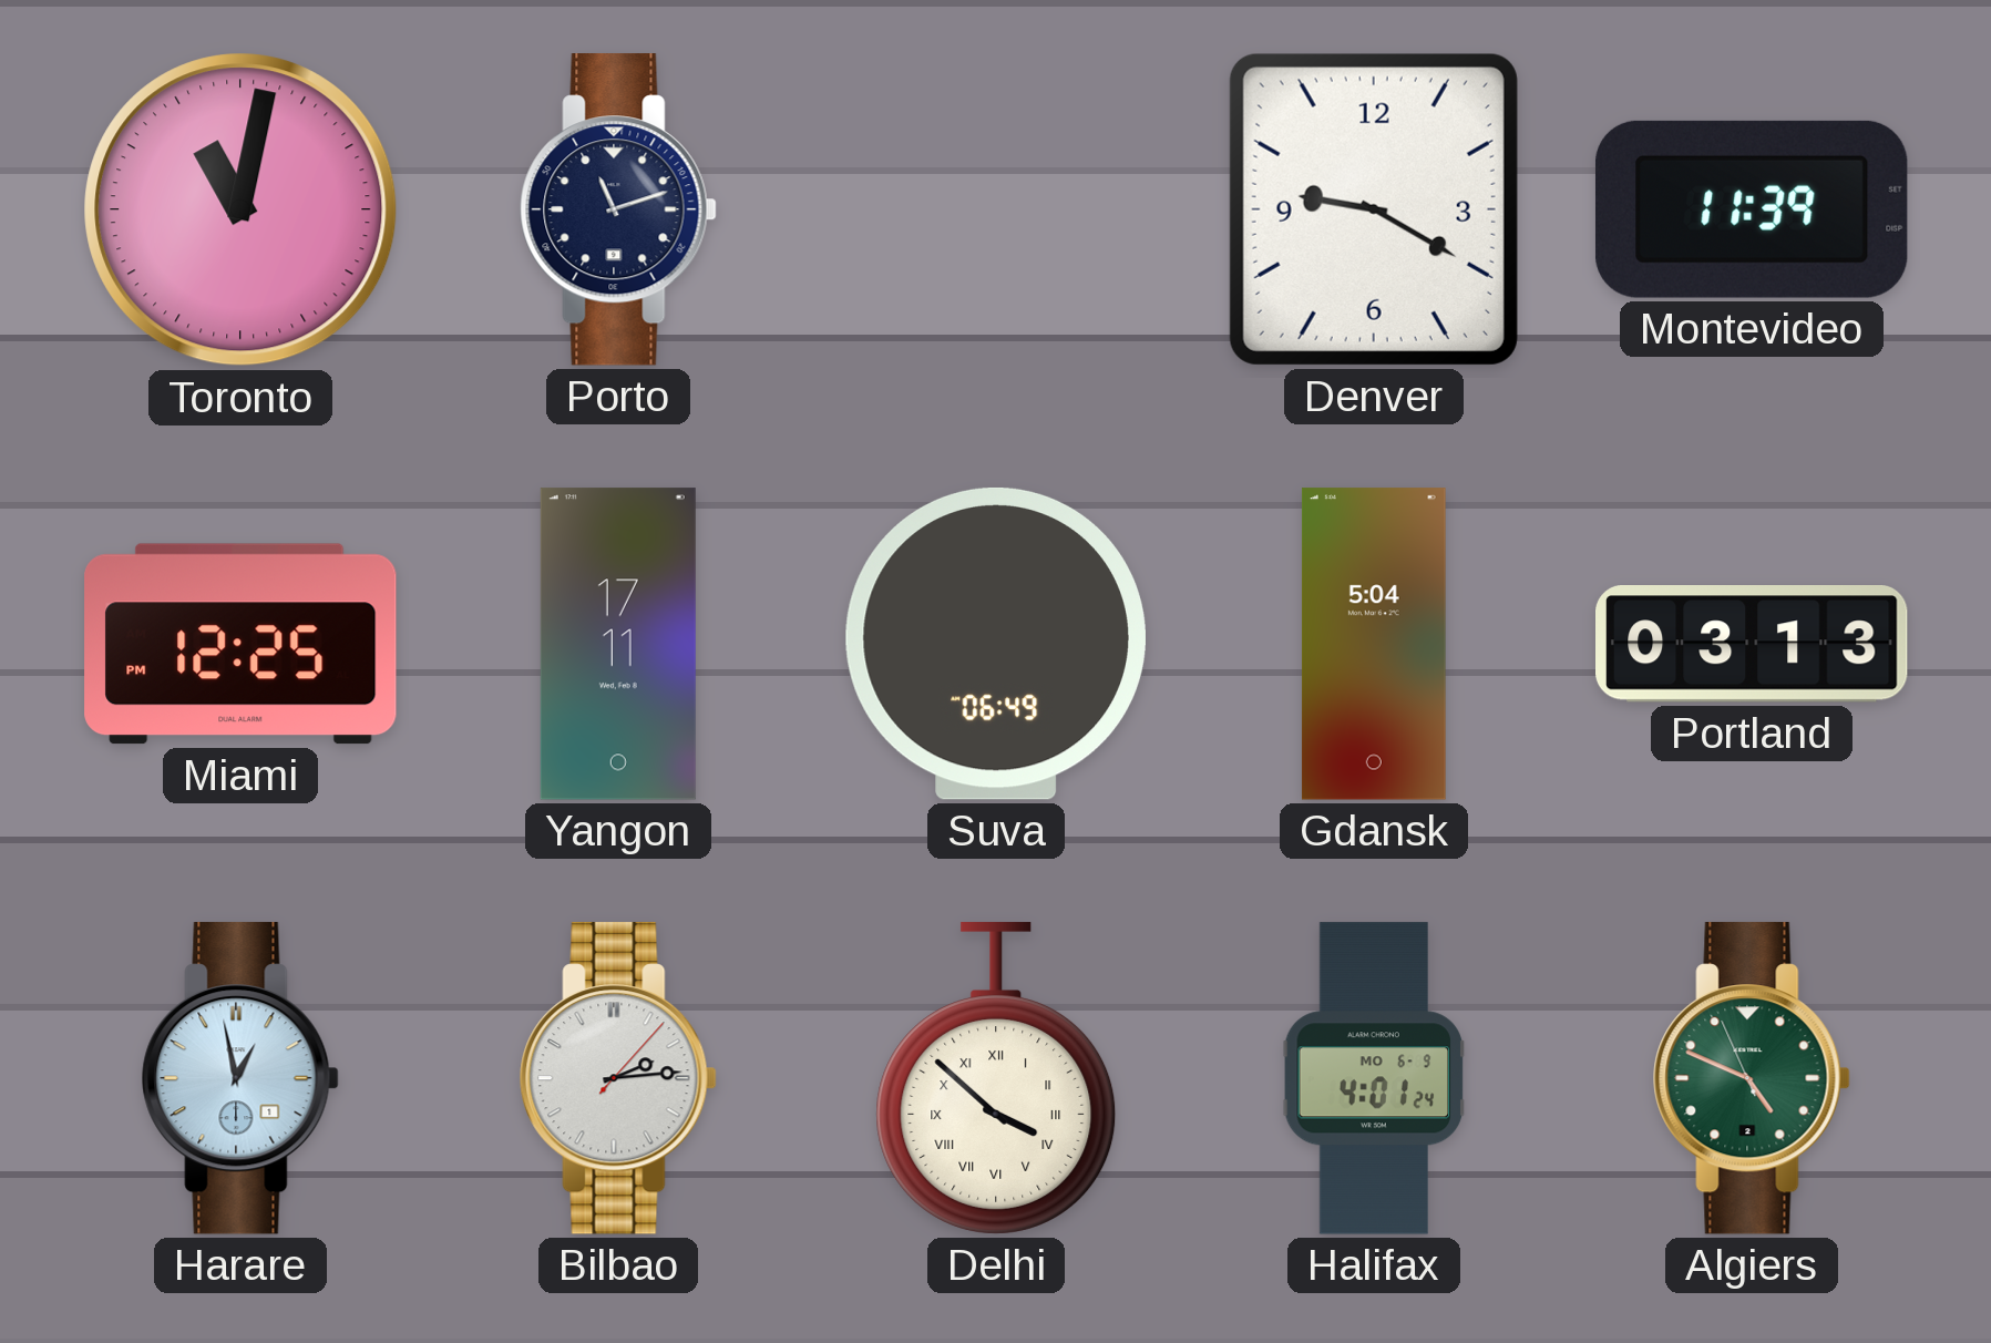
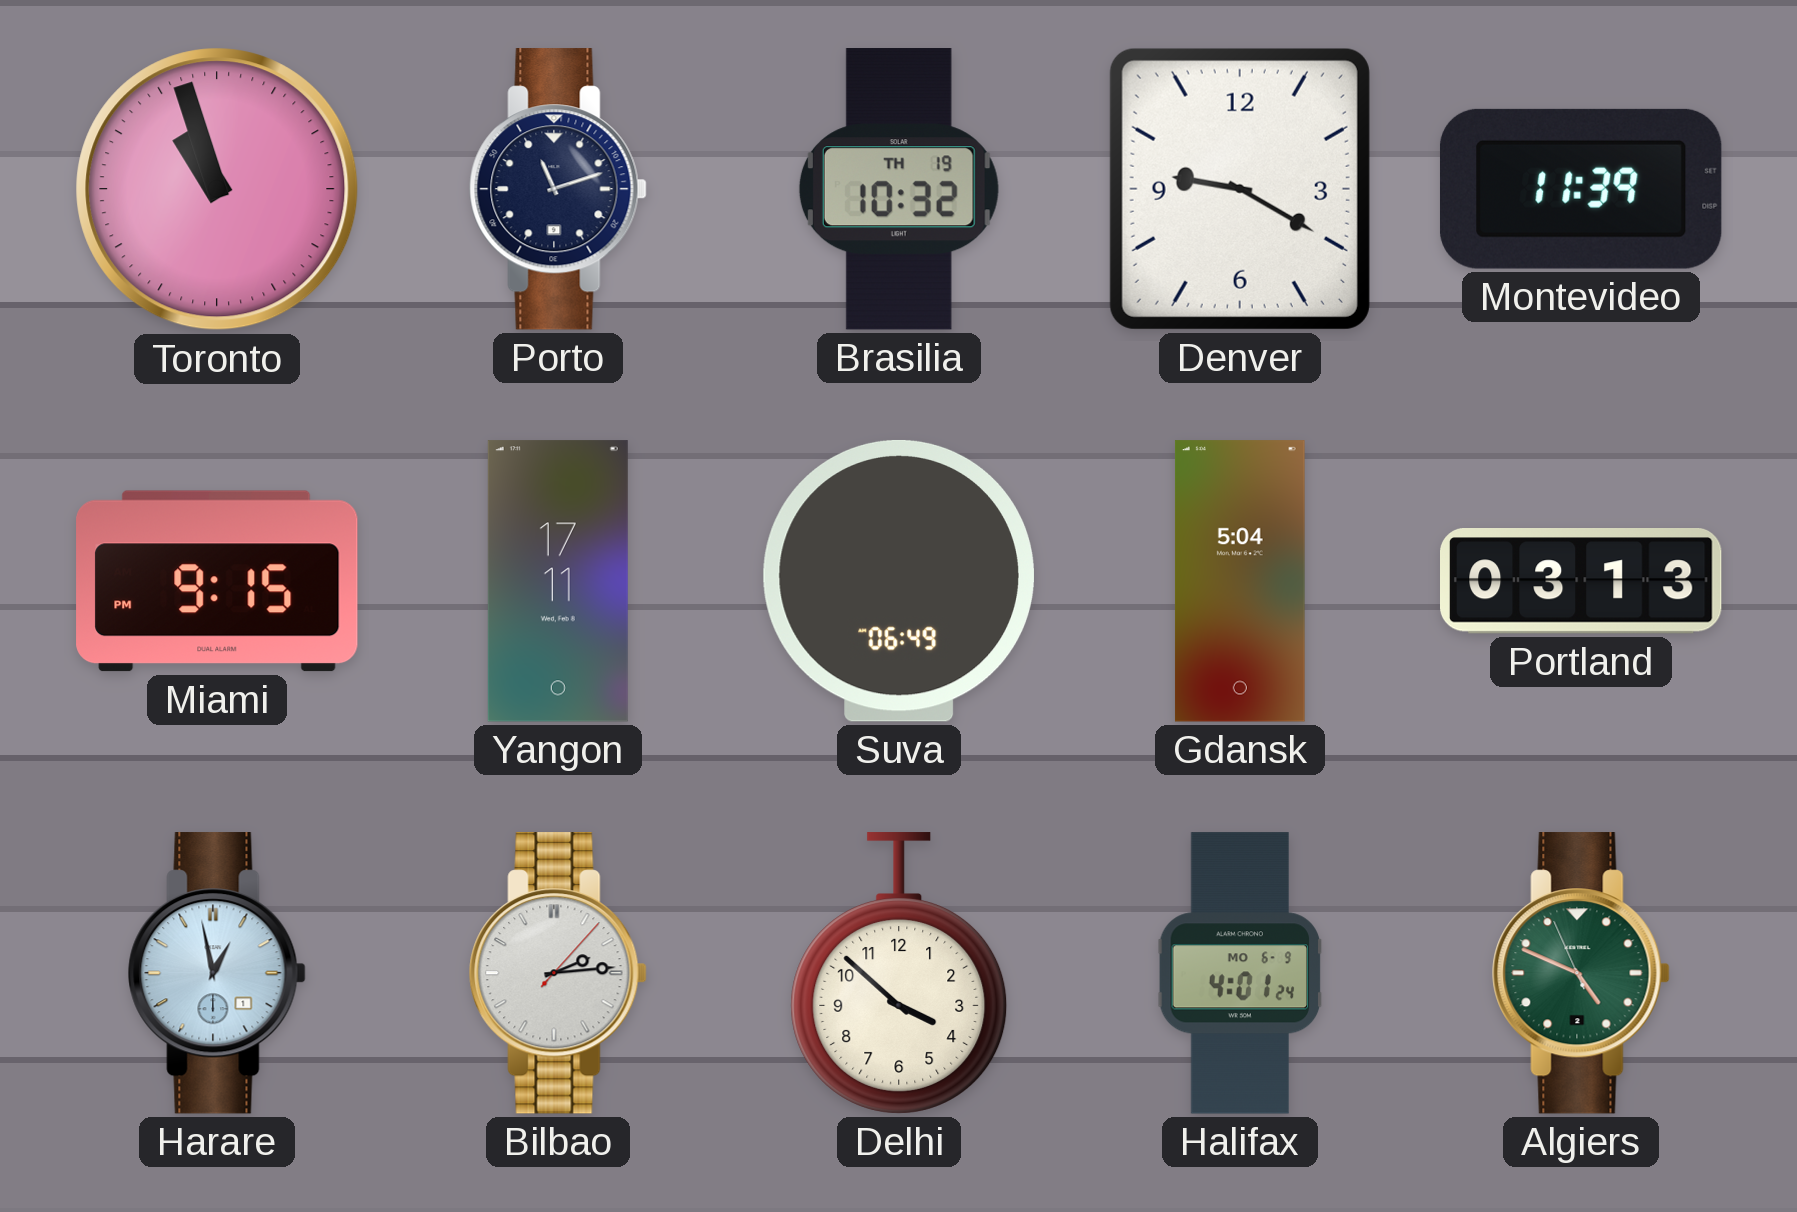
Toronto: 11:02 -> 10:57
Brasilia: none -> 10:32
Miami: 12:25 -> 9:15
Delhi numerals: Roman -> Arabic
